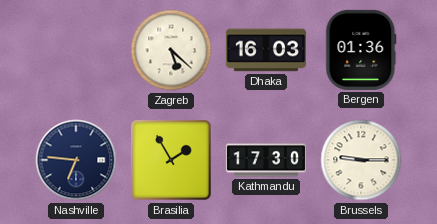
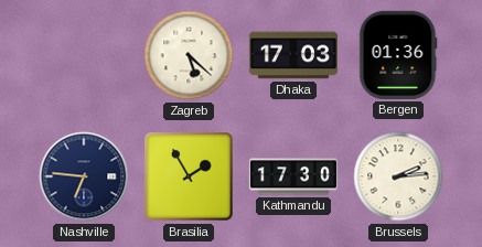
Dhaka: 16:03 -> 17:03
Brussels: 9:15 -> 2:14
